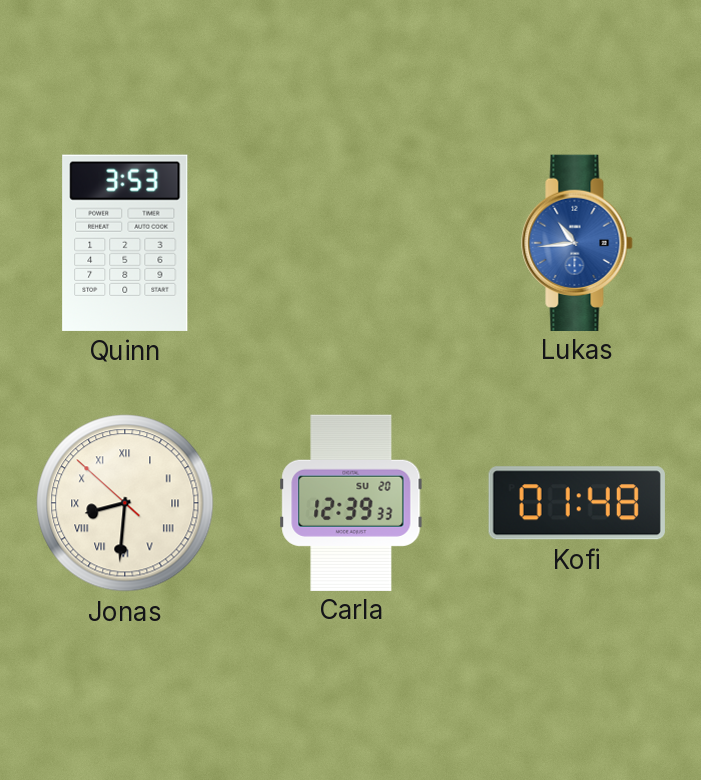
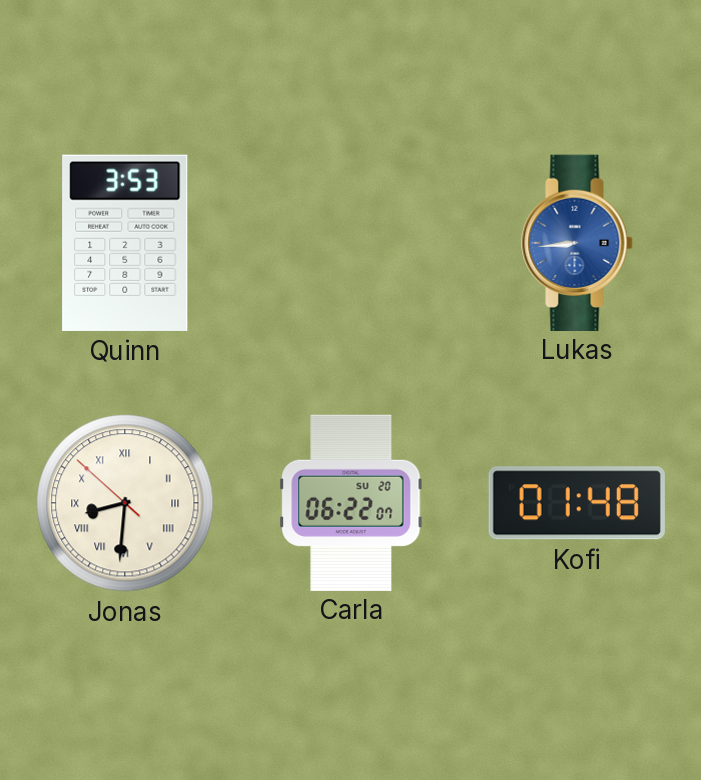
Lukas: 10:44 -> 8:44
Carla: 12:39 -> 06:22
